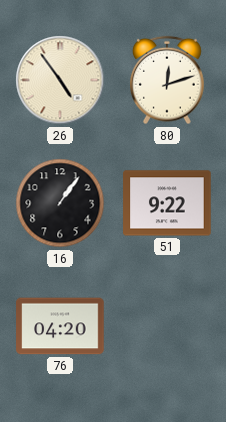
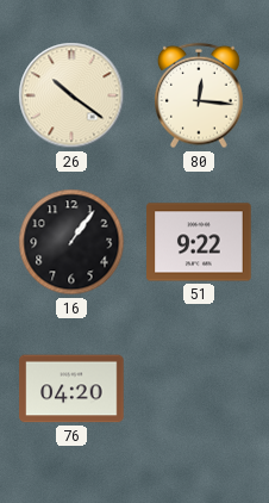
26: 4:54 -> 10:21
80: 12:12 -> 12:16
